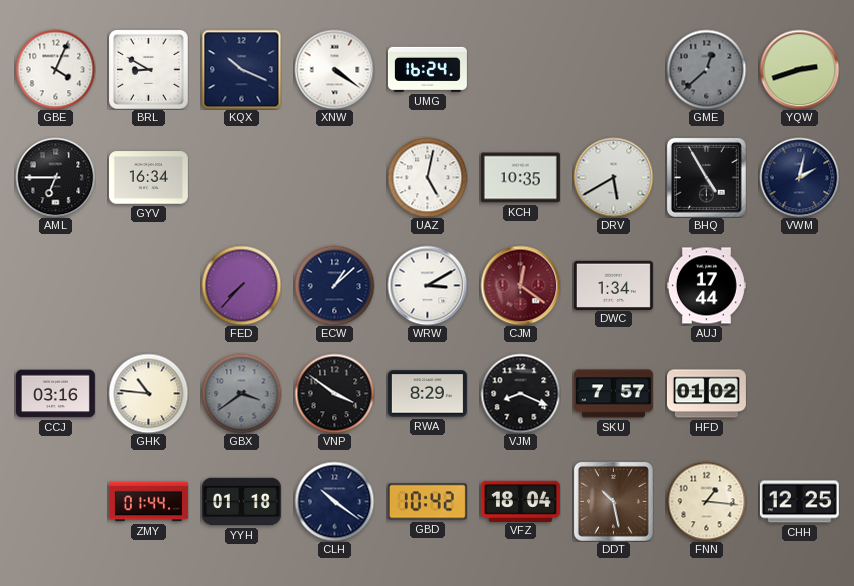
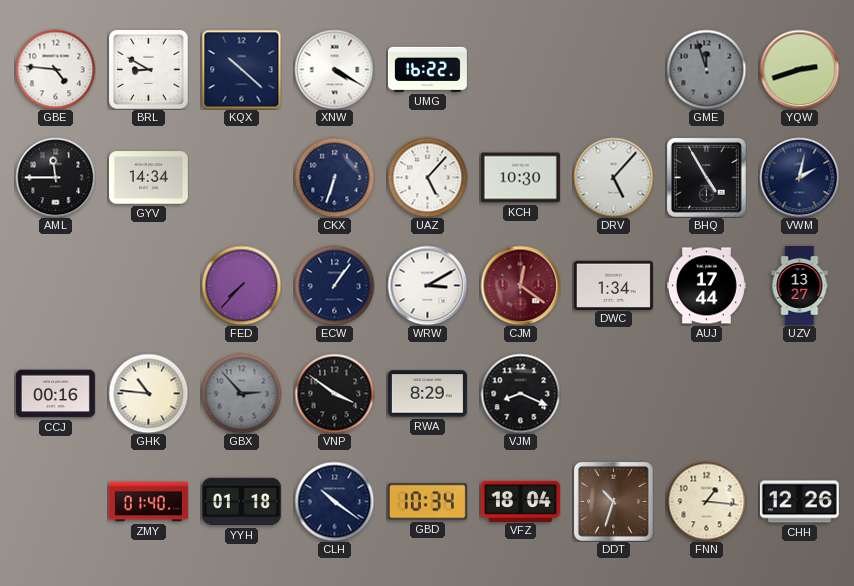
GBE: 4:04 -> 4:46
KQX: 10:19 -> 10:22
XNW: 4:21 -> 4:20
UMG: 16:24 -> 16:22
GME: 12:38 -> 11:57
AML: 6:45 -> 11:45
GYV: 16:34 -> 14:34
CKX: none -> 6:33
UAZ: 5:02 -> 5:07
KCH: 10:35 -> 10:30
DRV: 5:40 -> 5:07
ECW: 1:08 -> 1:06
UZV: none -> 13:27
CCJ: 03:16 -> 00:16
GBX: 3:39 -> 2:53
SKU: 7:57 -> none
HFD: 01:02 -> none
ZMY: 01:44 -> 01:40
GBD: 10:42 -> 10:34
DDT: 10:28 -> 10:33
CHH: 12:25 -> 12:26
